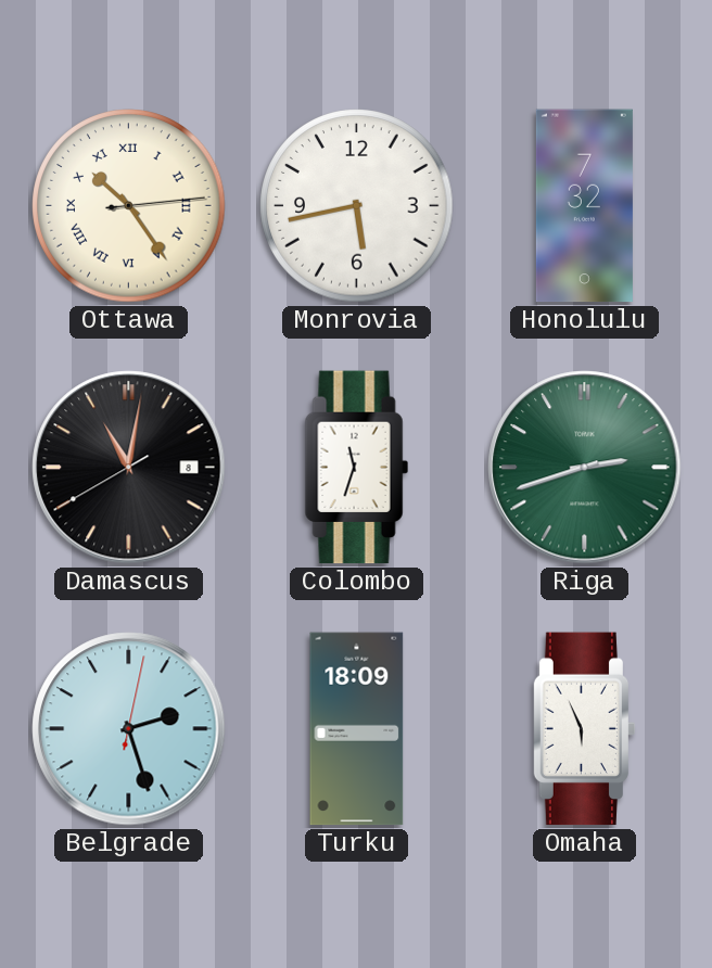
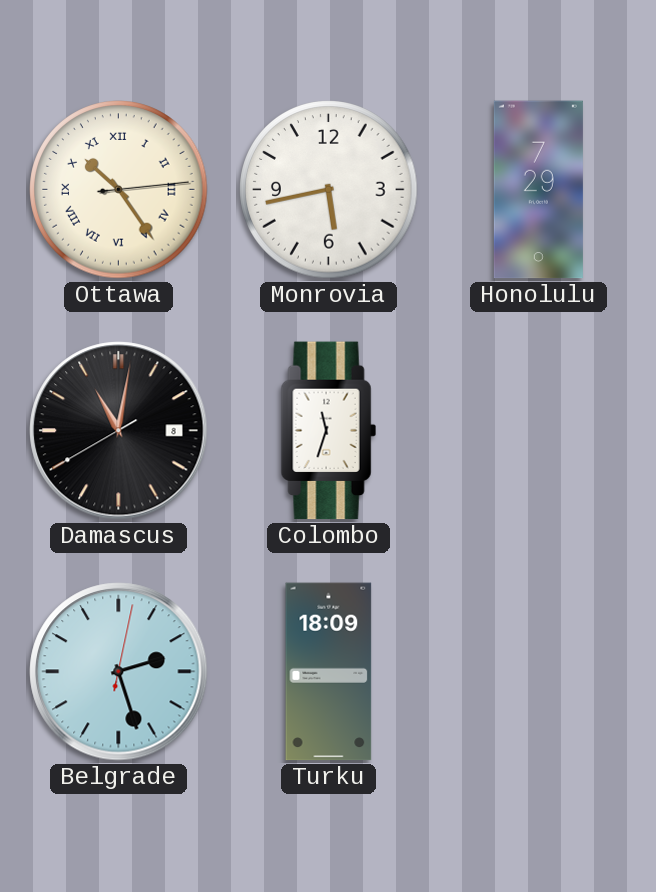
Honolulu: 7:32 -> 7:29
Riga: 2:42 -> none
Omaha: 5:56 -> none
